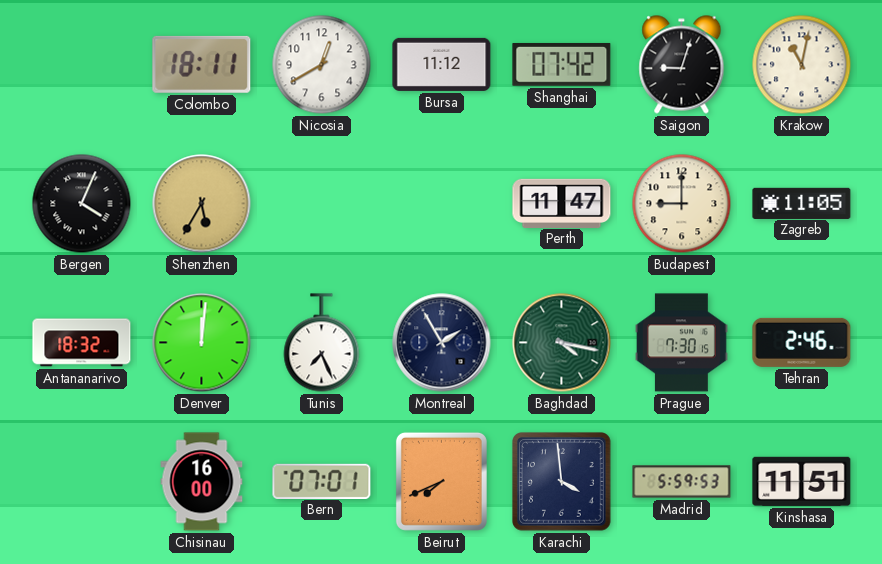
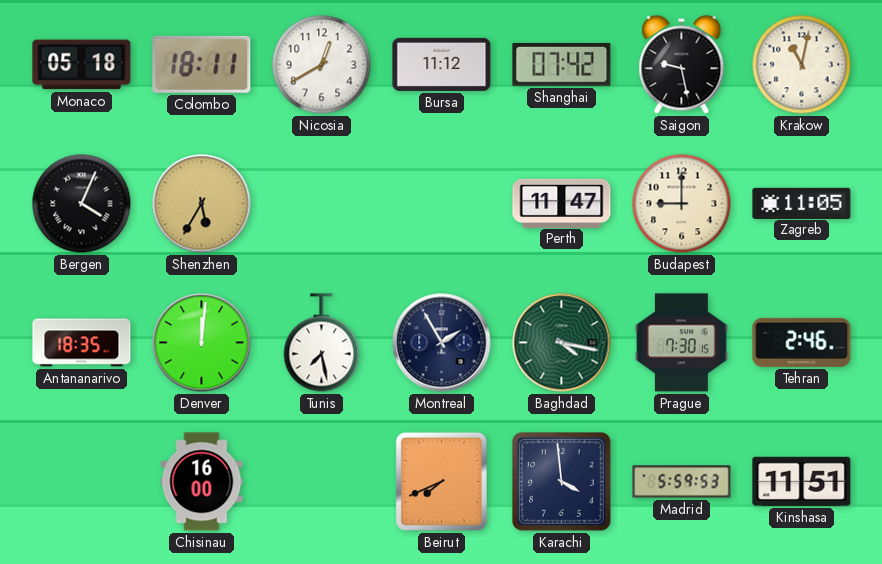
Monaco: none -> 05:18
Saigon: 9:03 -> 9:28
Antananarivo: 18:32 -> 18:35
Tunis: 7:26 -> 7:28
Bern: 07:01 -> none
